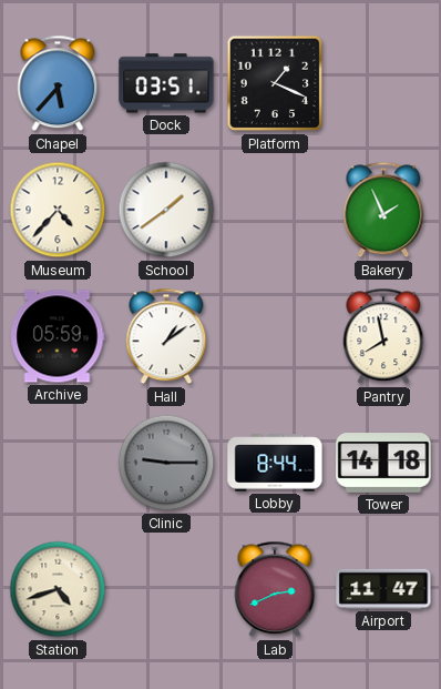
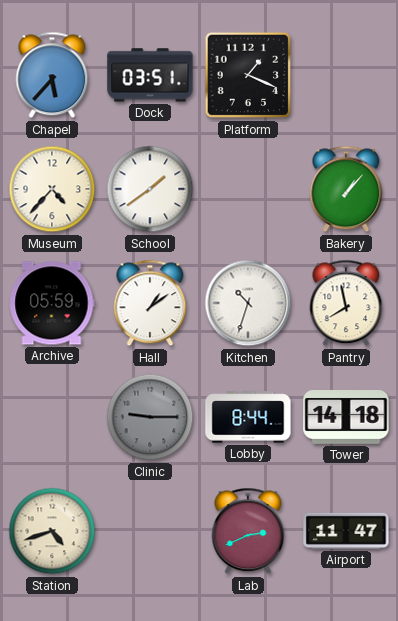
Bakery: 1:56 -> 1:07
Kitchen: none -> 10:33
